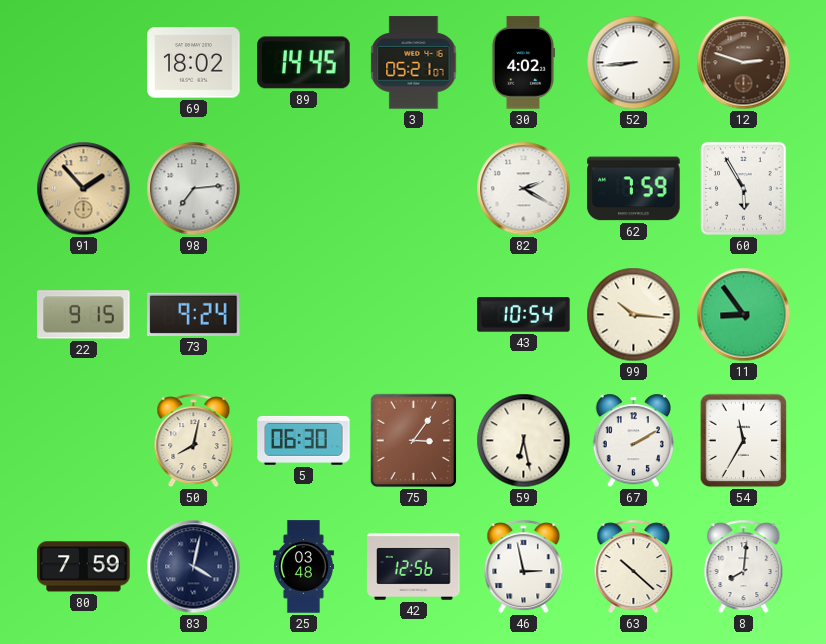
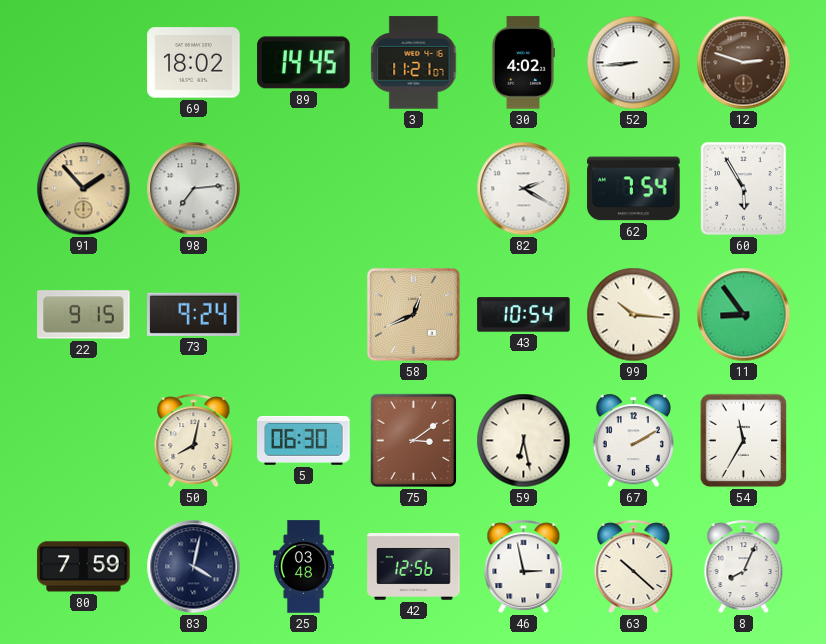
3: 05:21 -> 11:21
62: 7:59 -> 7:54
58: none -> 12:41
75: 3:06 -> 3:09
8: 8:01 -> 8:04
